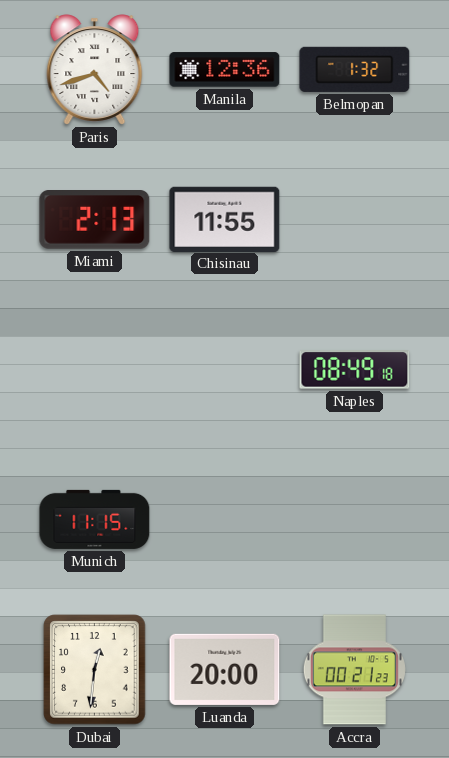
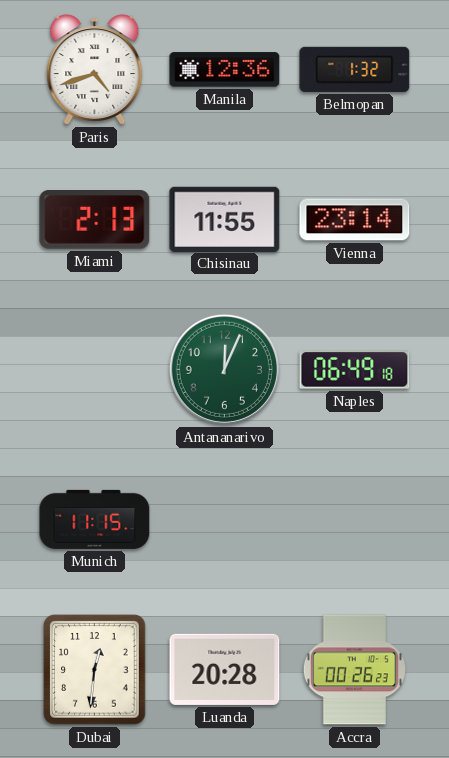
Vienna: none -> 23:14
Antananarivo: none -> 12:04
Naples: 08:49 -> 06:49
Luanda: 20:00 -> 20:28
Accra: 00:21 -> 00:26
